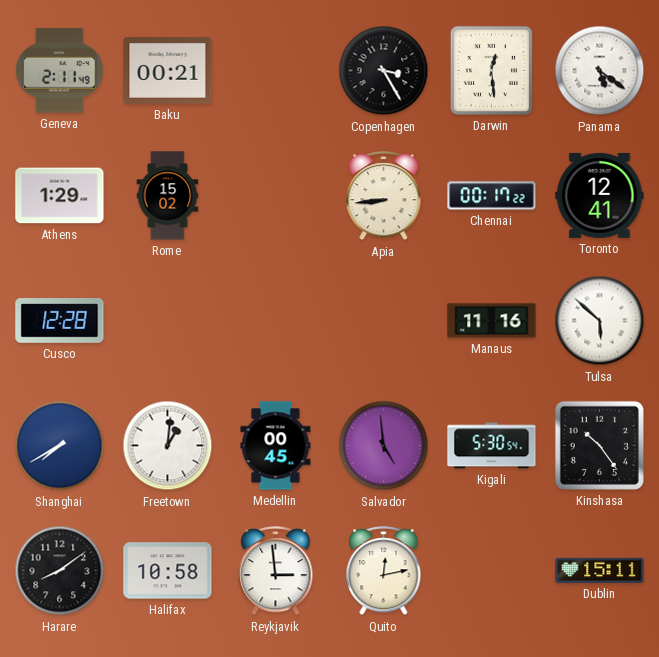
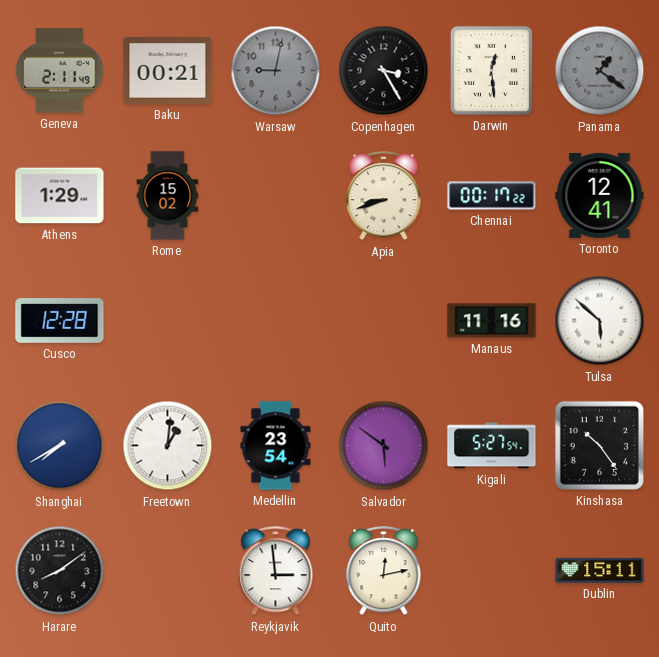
Warsaw: none -> 9:02
Panama: 5:21 -> 1:21
Panama dial: white -> grey
Apia: 8:44 -> 8:42
Medellin: 00:45 -> 23:54
Salvador: 4:59 -> 5:51
Kigali: 5:30 -> 5:27
Halifax: 10:58 -> none
